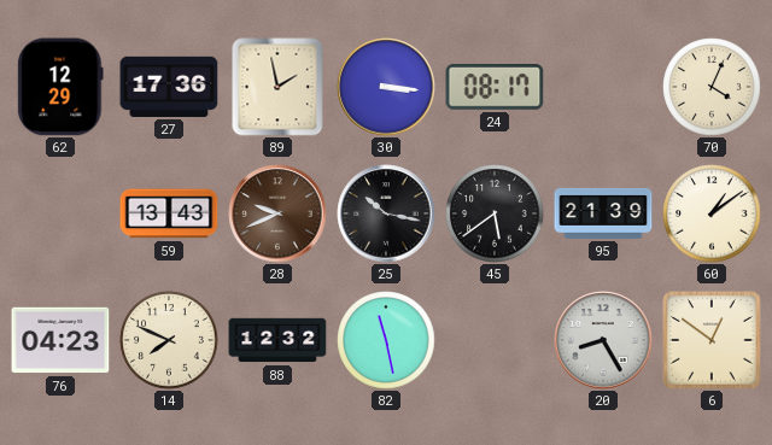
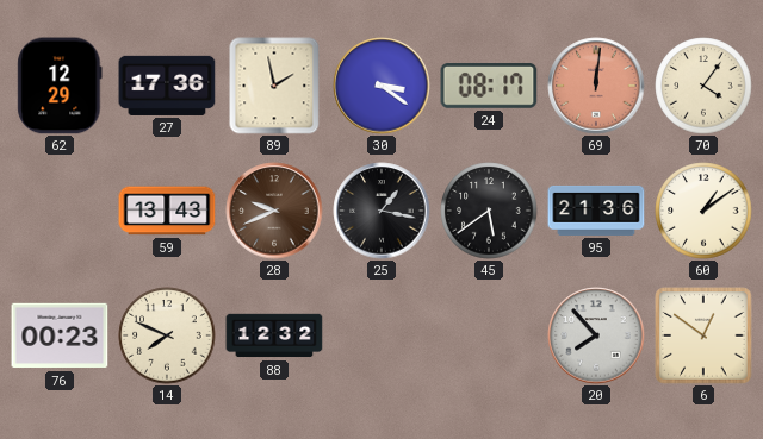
30: 3:16 -> 3:21
69: none -> 12:01
70: 4:04 -> 4:06
25: 10:17 -> 1:17
95: 21:39 -> 21:36
76: 04:23 -> 00:23
82: 11:28 -> none
20: 8:25 -> 7:53
